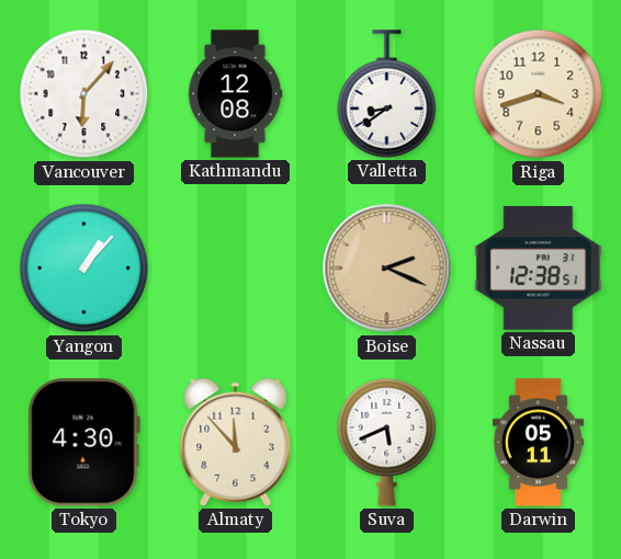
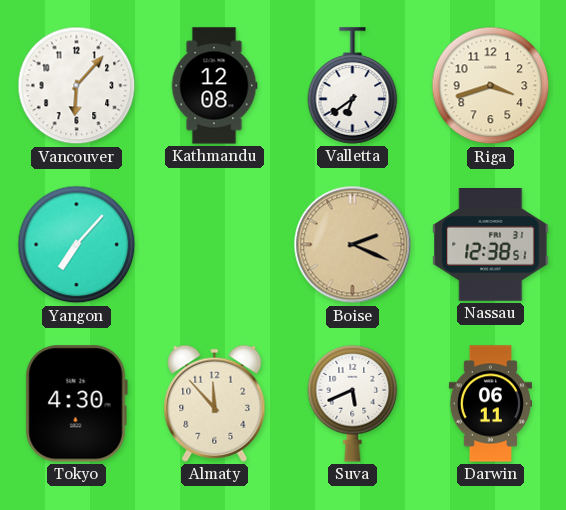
Valletta: 8:39 -> 6:39
Yangon: 1:07 -> 7:07
Darwin: 05:11 -> 06:11
